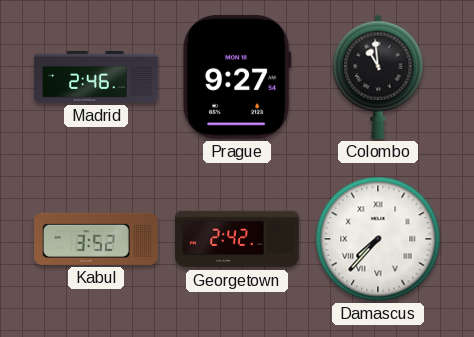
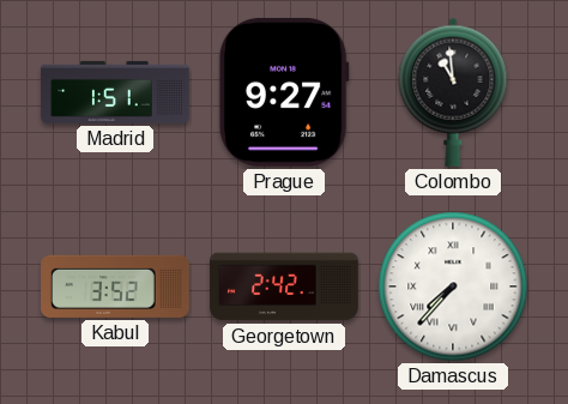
Madrid: 2:46 -> 1:51
